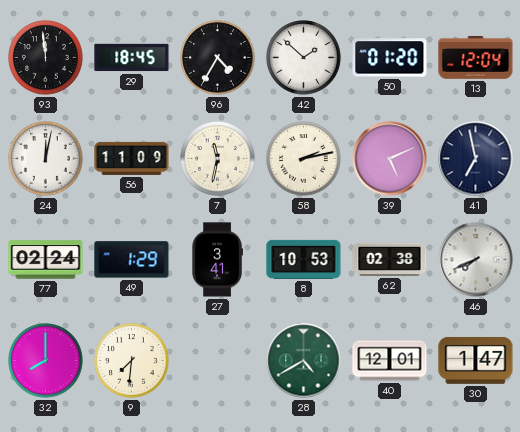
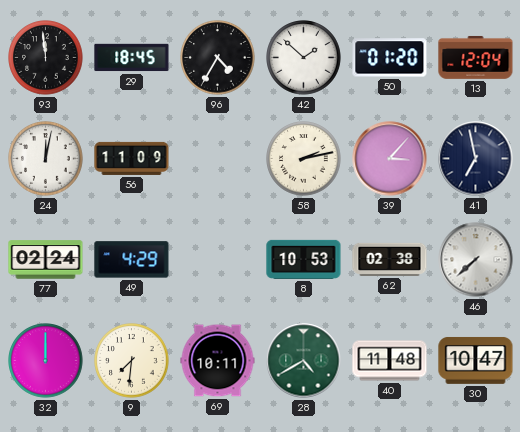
7: 11:32 -> none
39: 5:11 -> 3:07
49: 1:29 -> 4:29
27: 3:41 -> none
46: 7:41 -> 7:38
32: 8:00 -> 12:00
69: none -> 10:11
40: 12:01 -> 11:48
30: 1:47 -> 10:47
